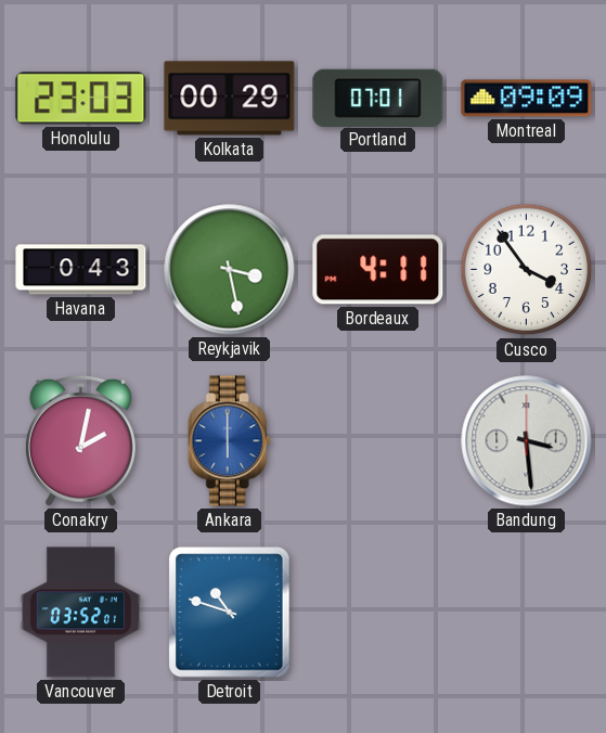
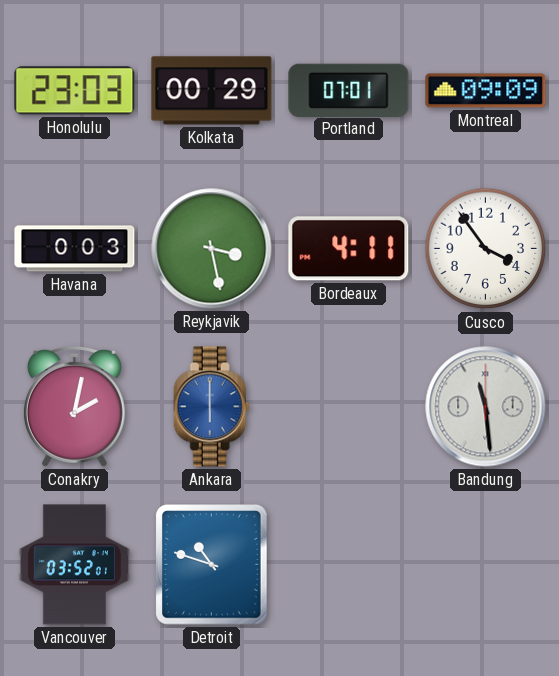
Havana: 0:43 -> 0:03
Bandung: 3:29 -> 11:29
